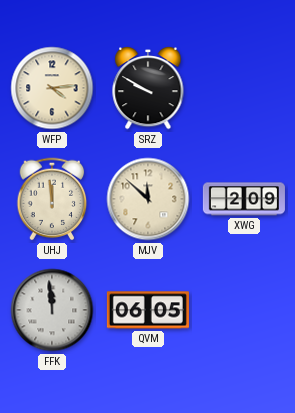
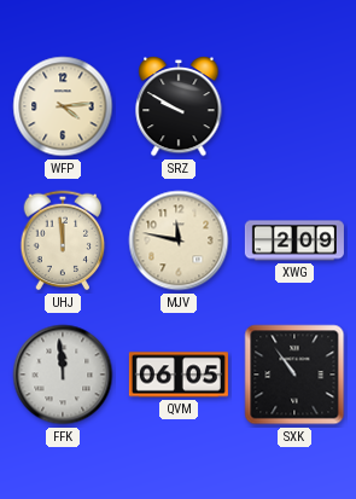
MJV: 11:52 -> 11:47
SXK: none -> 10:54
